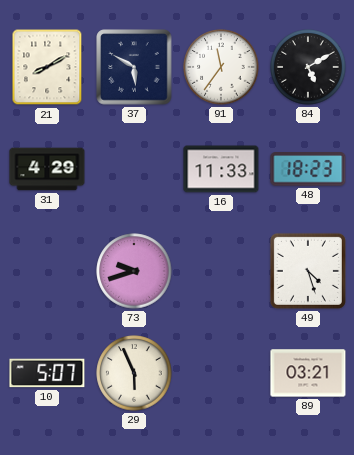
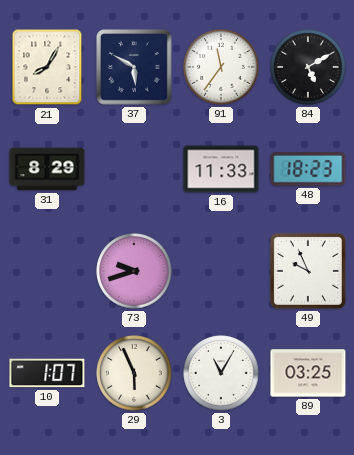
21: 8:10 -> 8:05
31: 4:29 -> 8:29
49: 4:27 -> 9:56
10: 5:07 -> 1:07
3: none -> 11:05
89: 03:21 -> 03:25
